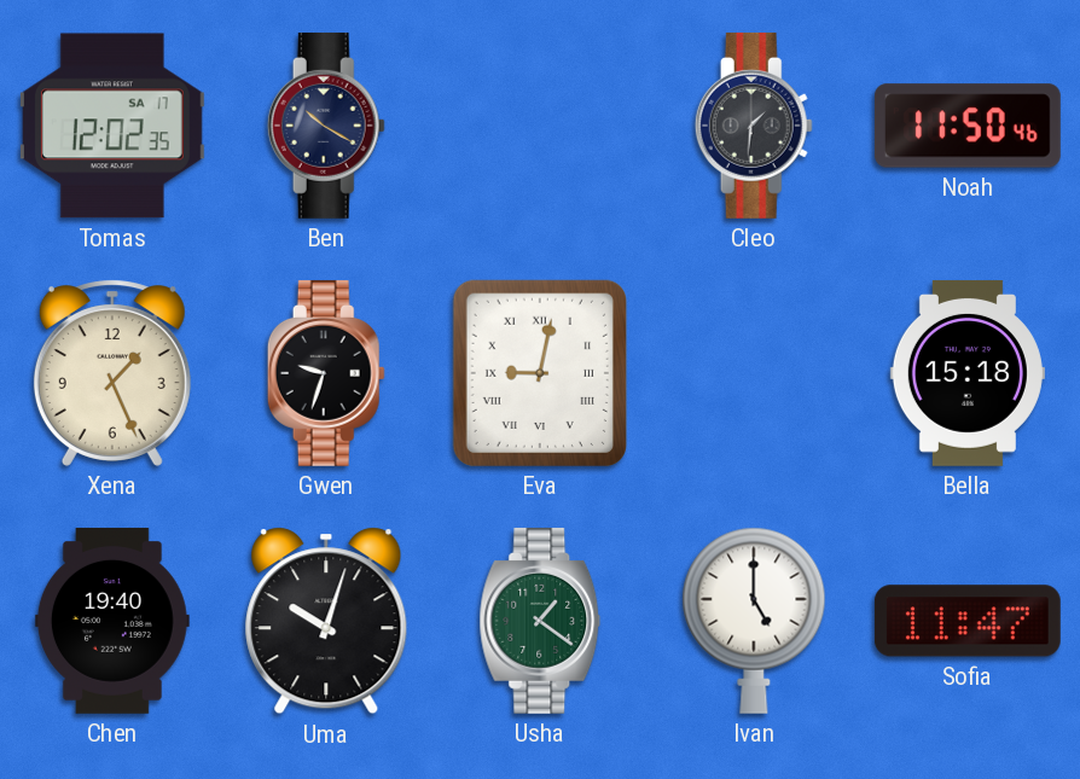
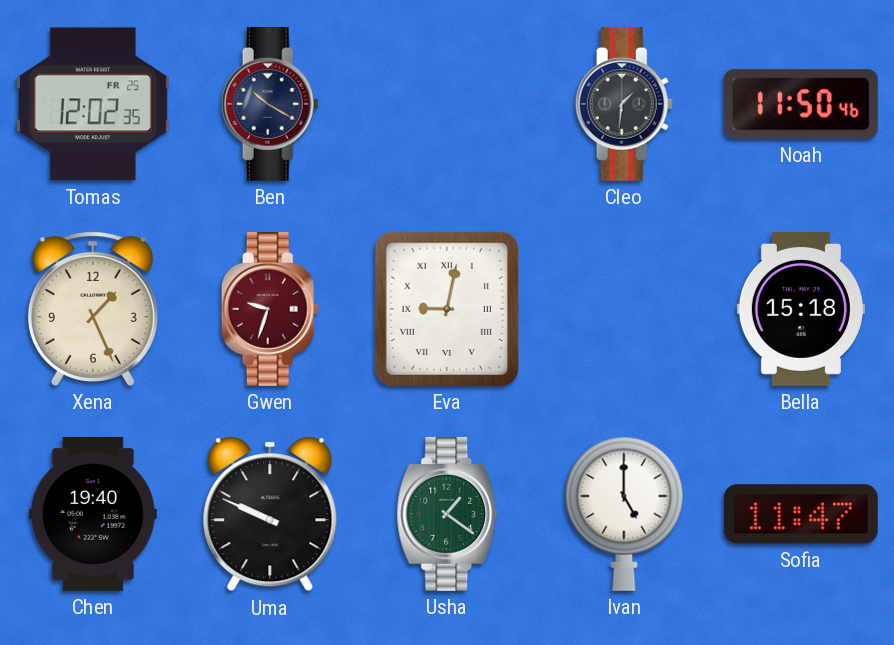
Tomas date: SA 17 -> FR 25
Gwen dial: black -> burgundy
Uma: 10:03 -> 9:49
